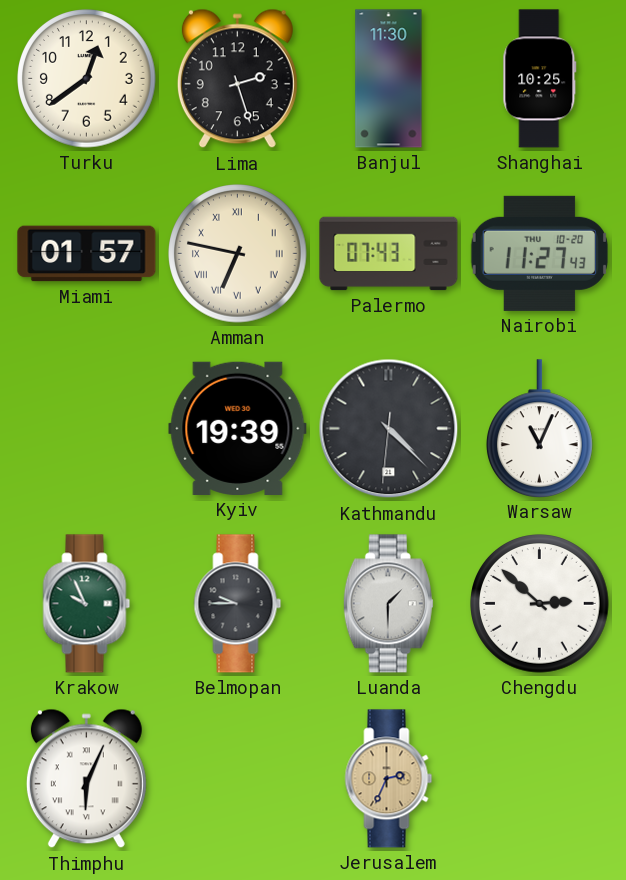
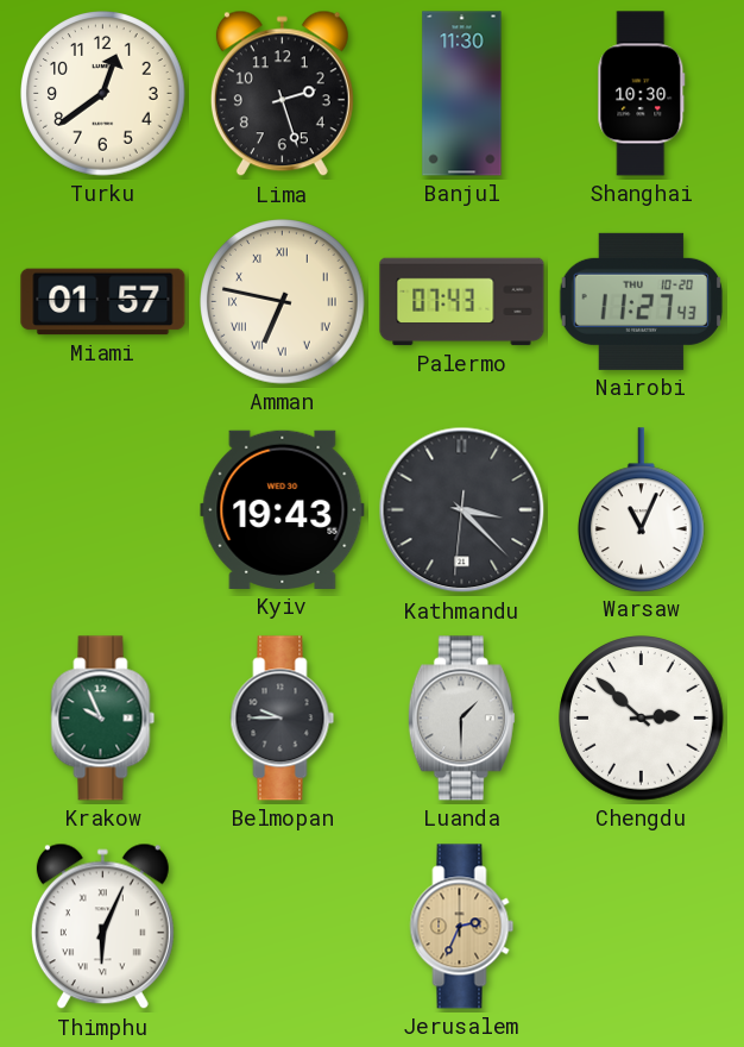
Shanghai: 10:25 -> 10:30
Kyiv: 19:39 -> 19:43
Kathmandu: 4:22 -> 3:22
